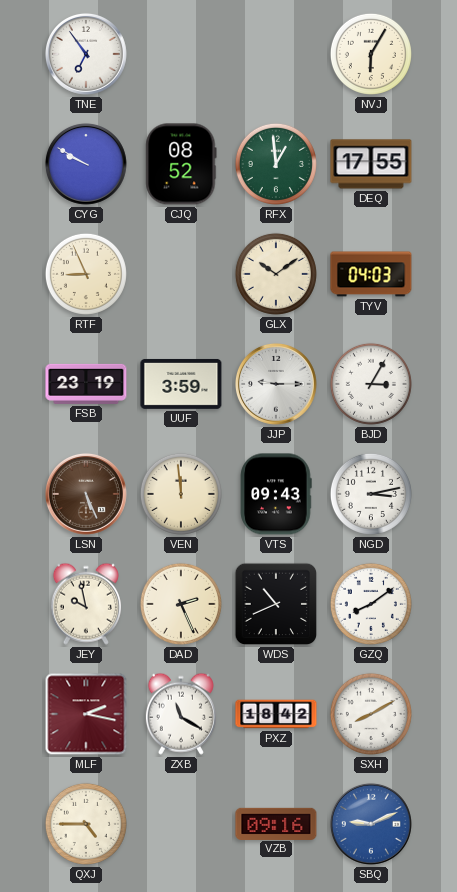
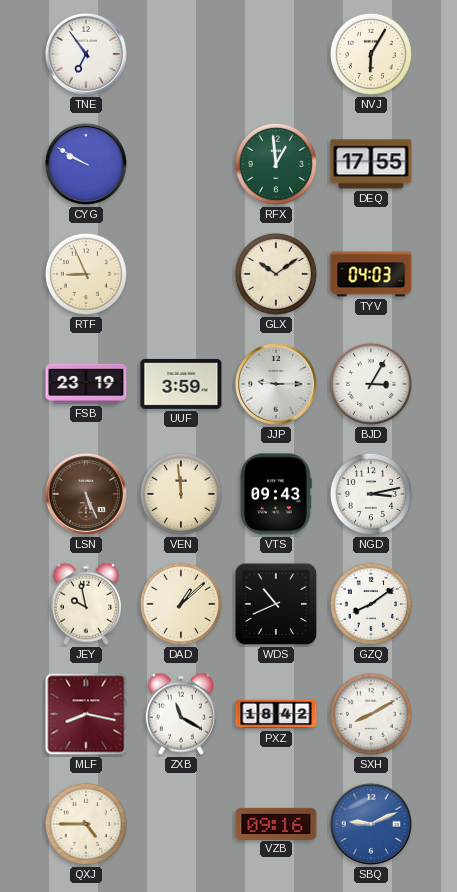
CJQ: 08:52 -> none
DAD: 2:26 -> 1:08
MLF: 2:17 -> 8:17
